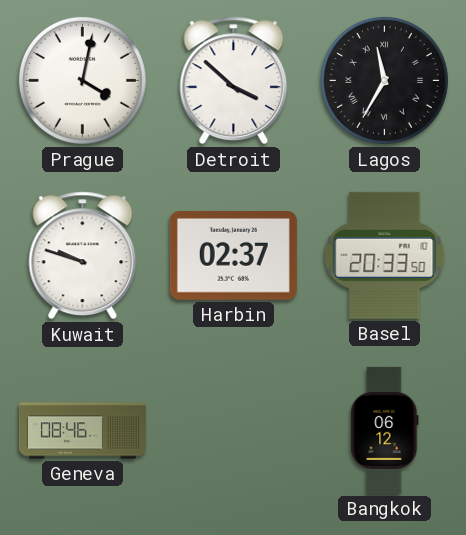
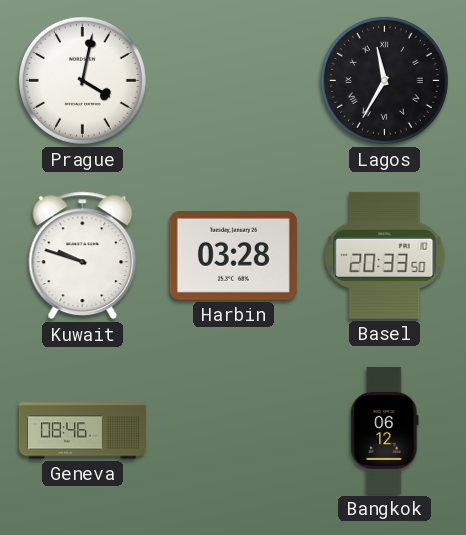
Detroit: 3:52 -> none
Harbin: 02:37 -> 03:28
